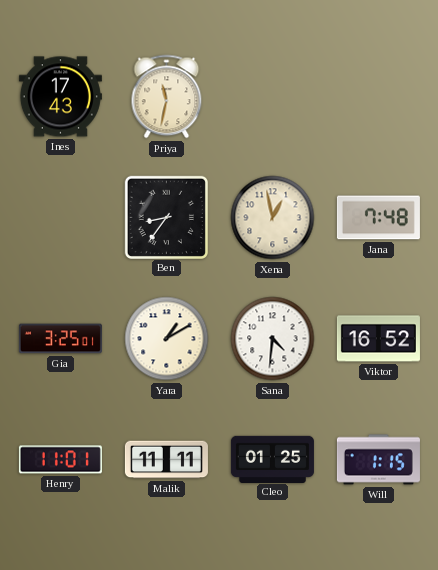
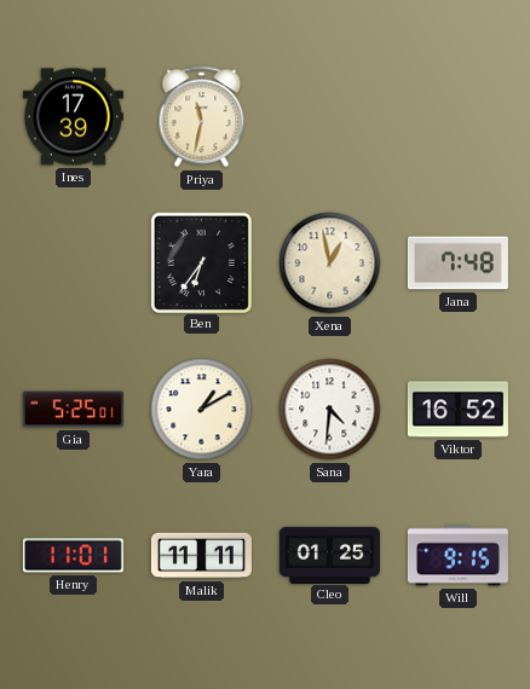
Ines: 17:43 -> 17:39
Ben: 8:36 -> 6:36
Gia: 3:25 -> 5:25
Will: 1:15 -> 9:15
